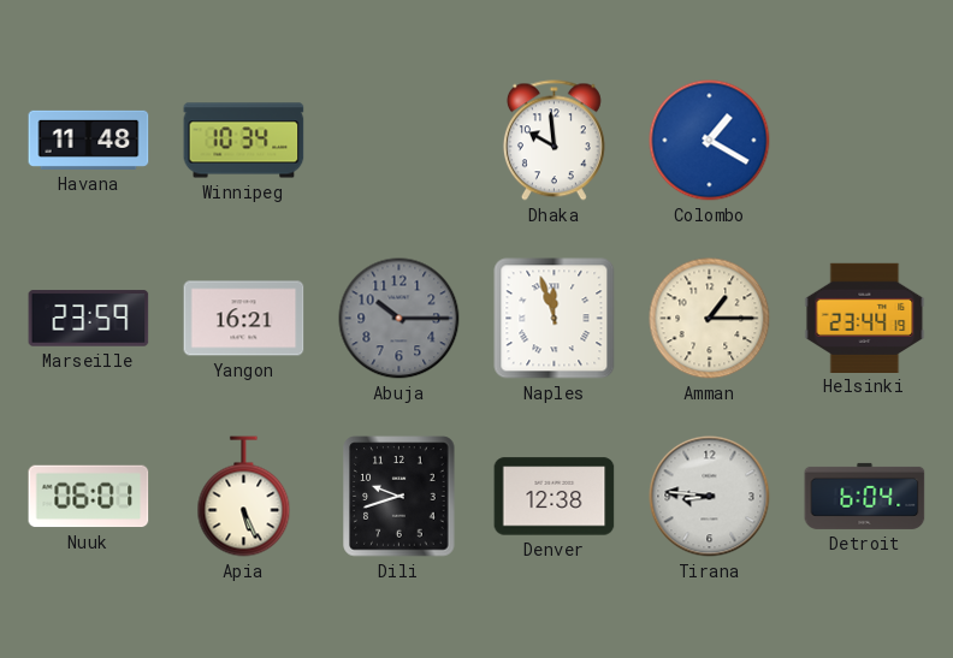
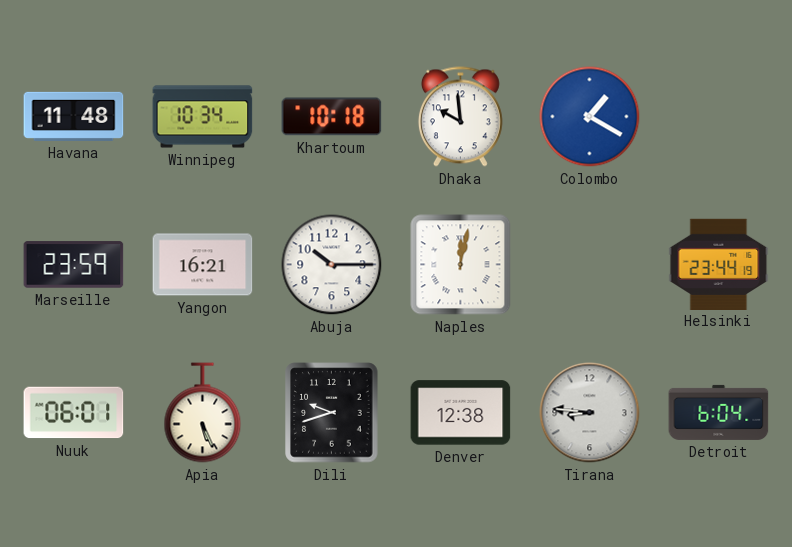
Khartoum: none -> 10:18
Abuja dial: grey -> white
Naples: 11:57 -> 12:02
Amman: 1:15 -> none
